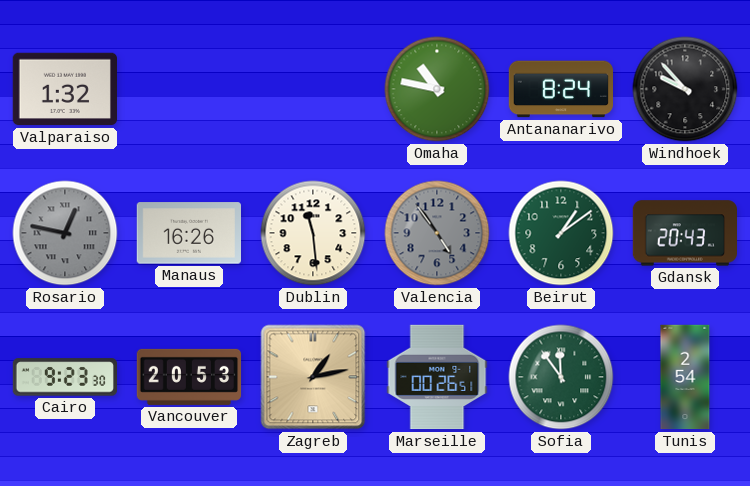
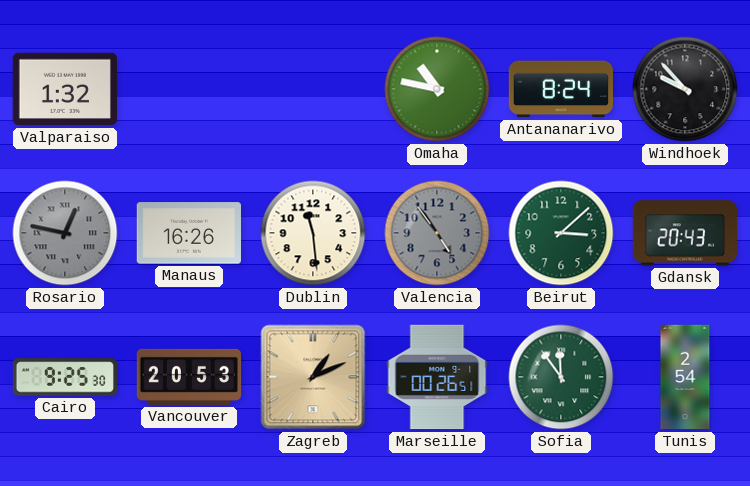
Beirut: 1:09 -> 3:08
Cairo: 9:23 -> 9:25
Zagreb: 1:13 -> 1:11
